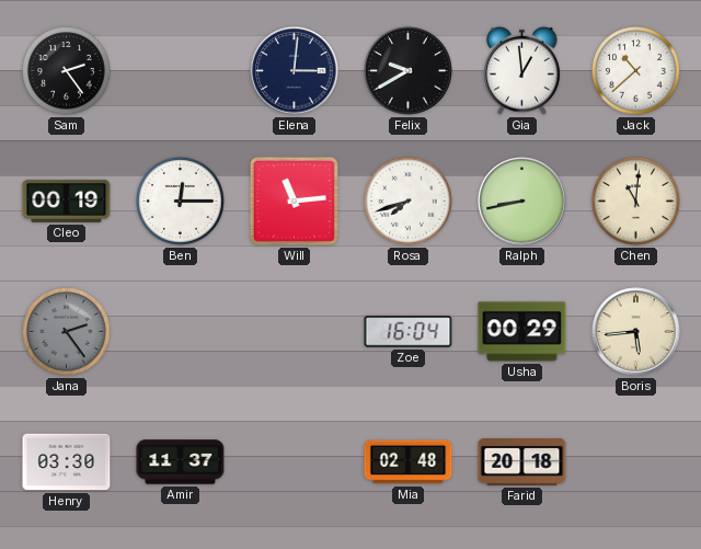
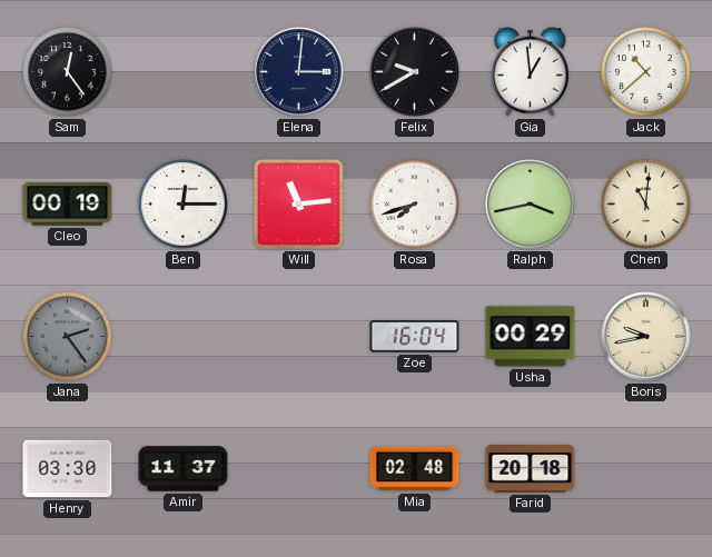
Sam: 2:24 -> 12:24
Ralph: 8:43 -> 3:43
Boris: 5:44 -> 9:43
